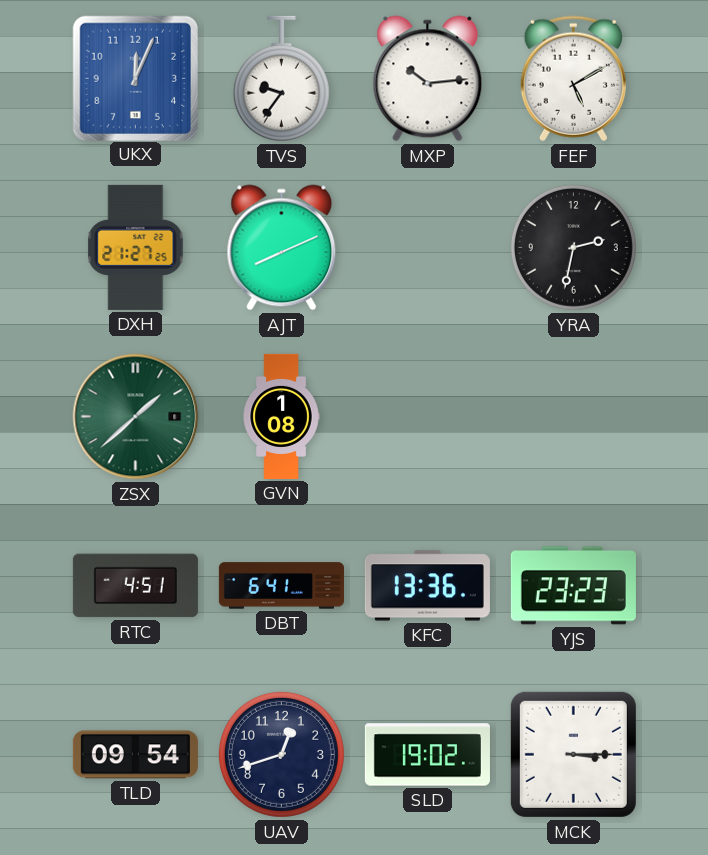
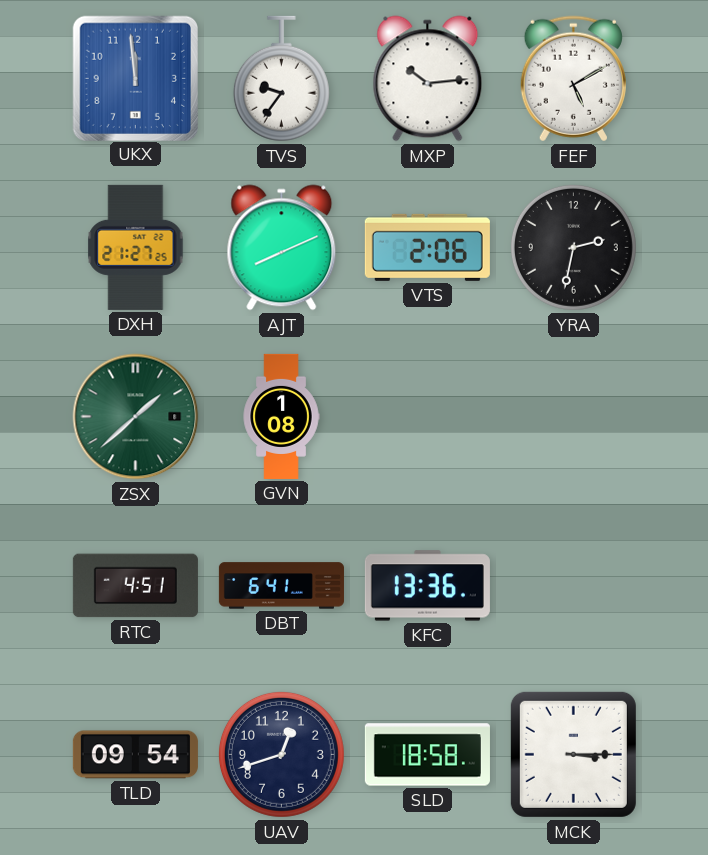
UKX: 12:04 -> 11:59
VTS: none -> 2:06
YJS: 23:23 -> none
SLD: 19:02 -> 18:58
